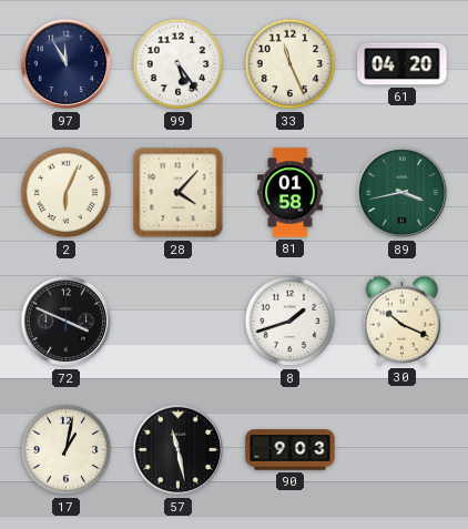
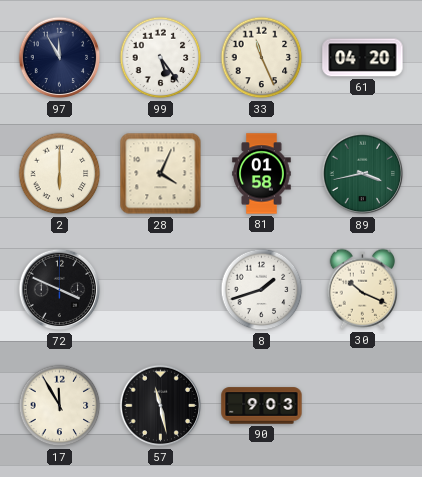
2: 6:04 -> 6:00
28: 4:07 -> 4:04
17: 1:02 -> 11:55
